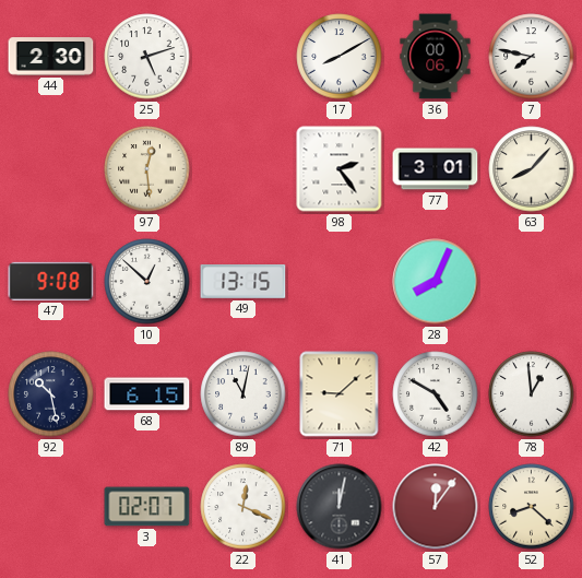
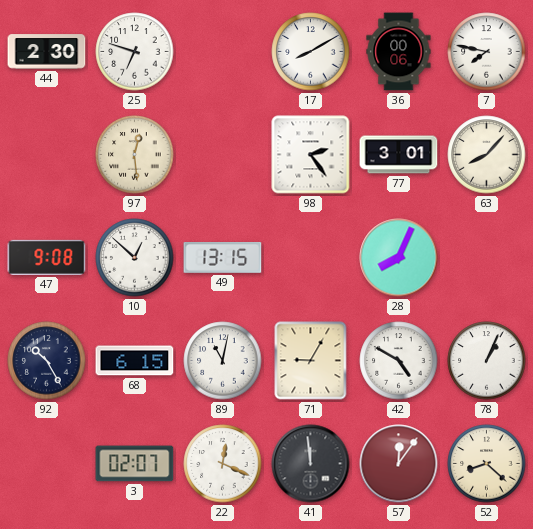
25: 5:12 -> 6:48
92: 10:28 -> 10:25
71: 9:08 -> 9:05
78: 12:59 -> 1:04
41: 12:02 -> 11:59
